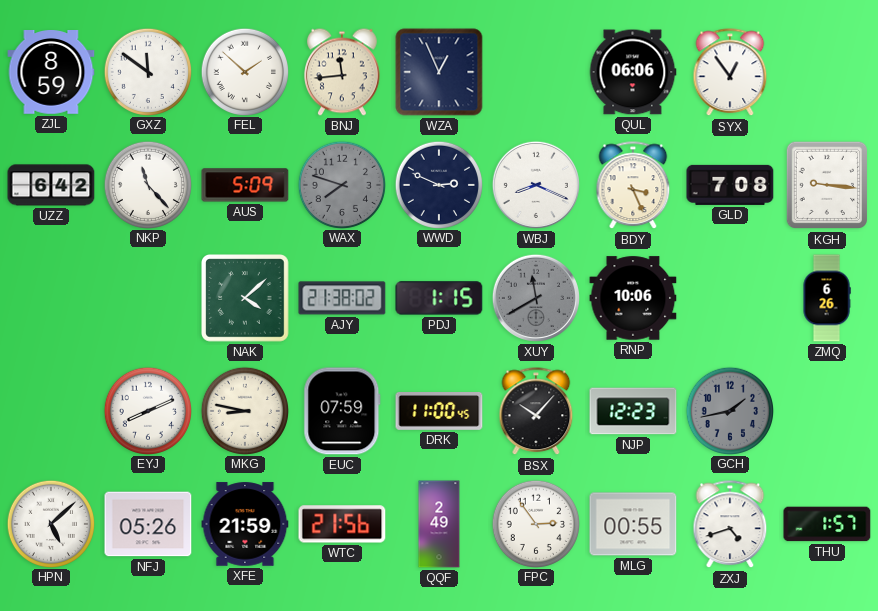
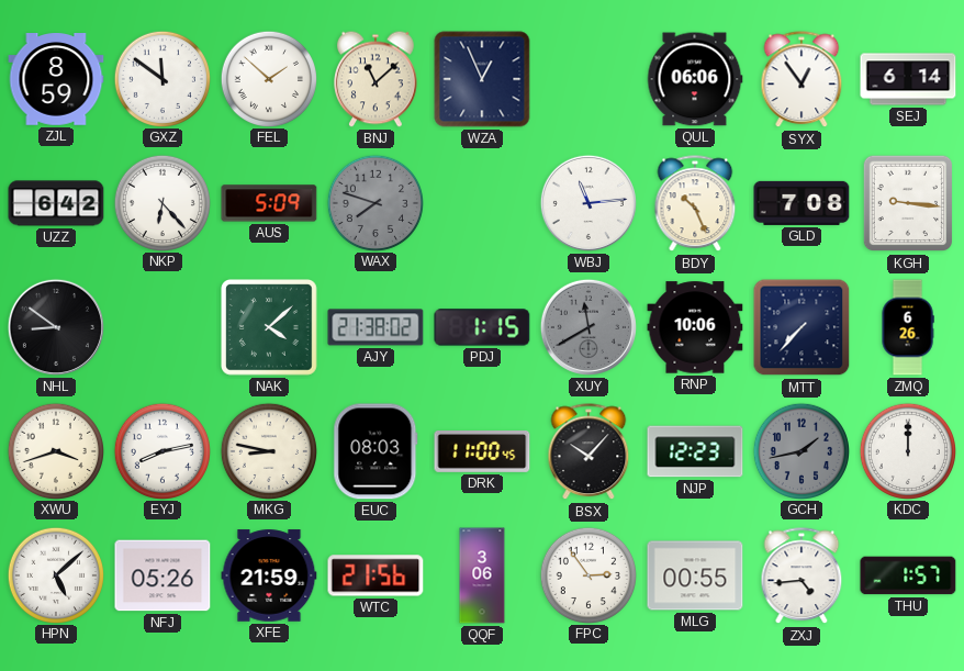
BNJ: 11:44 -> 11:08
SEJ: none -> 6:14
NKP: 11:23 -> 6:23
WWD: 2:49 -> none
WBJ: 8:19 -> 11:14
BDY: 3:26 -> 10:26
NHL: none -> 8:51
MTT: none -> 7:37
XWU: none -> 3:42
EYJ: 8:11 -> 8:13
EUC: 07:59 -> 08:03
KDC: none -> 12:00
QQF: 2:49 -> 3:06
ZXJ: 4:42 -> 4:44
